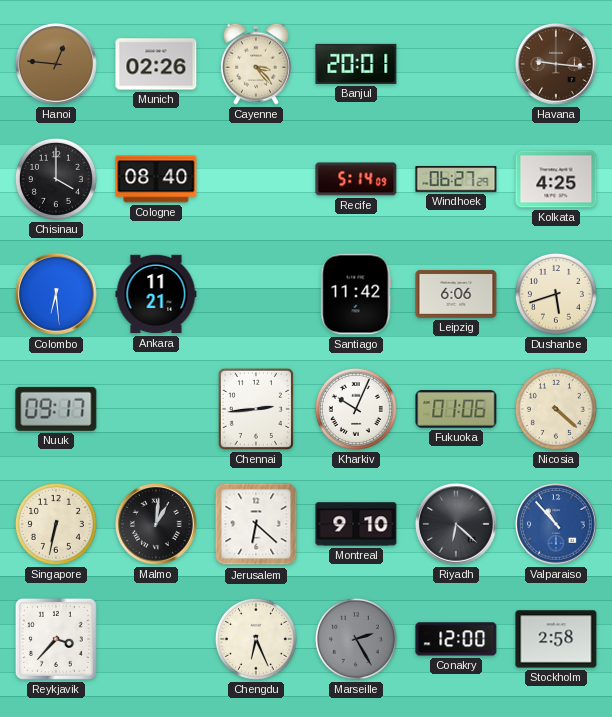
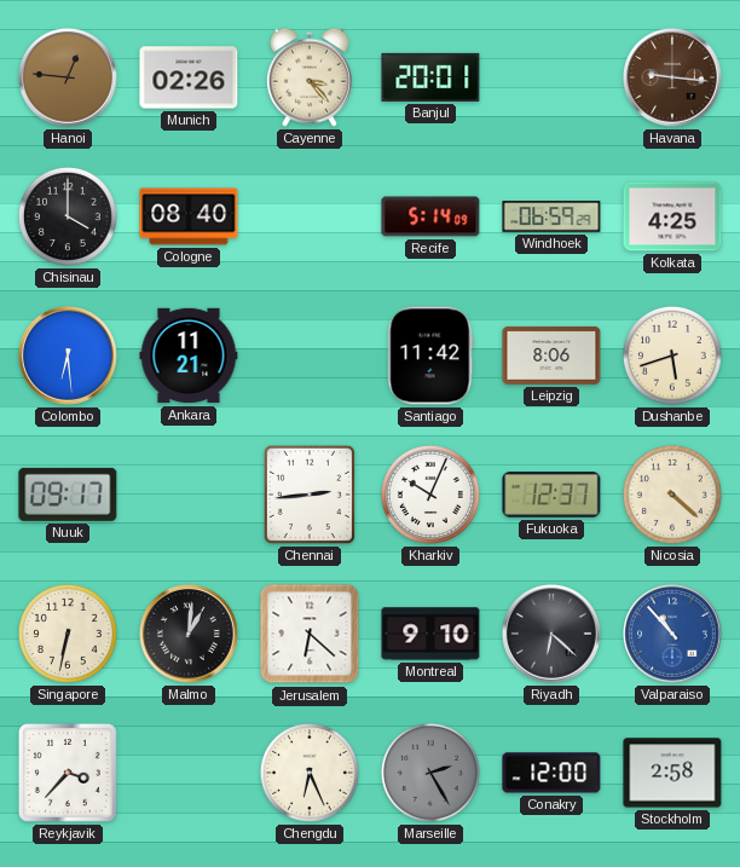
Windhoek: 06:27 -> 06:59
Leipzig: 6:06 -> 8:06
Fukuoka: 01:06 -> 12:37
